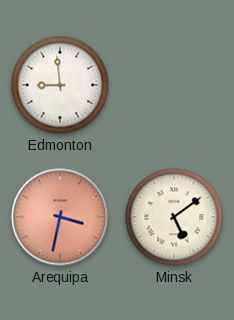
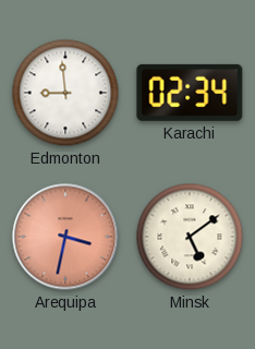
Karachi: none -> 02:34
